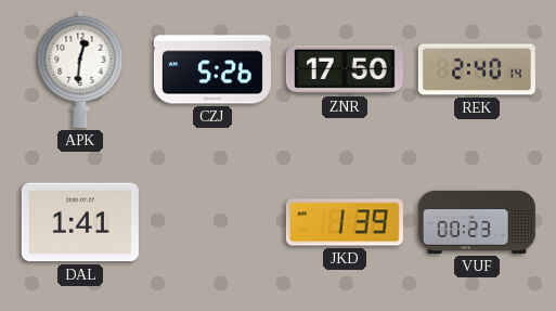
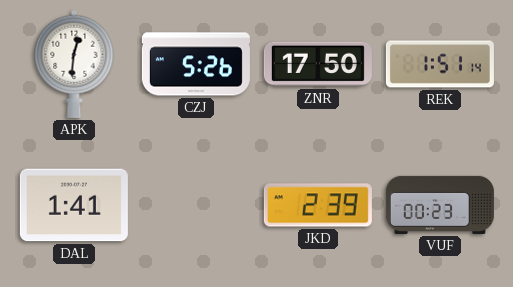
REK: 2:40 -> 1:51
JKD: 1:39 -> 2:39
